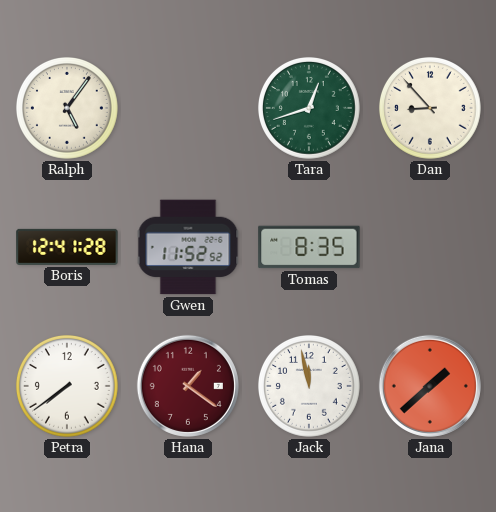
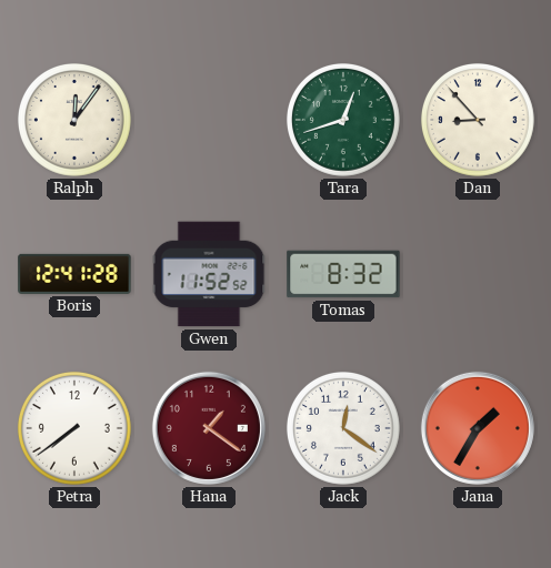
Ralph: 5:06 -> 12:06
Tomas: 8:35 -> 8:32
Jack: 11:58 -> 12:21
Jana: 1:38 -> 1:35
